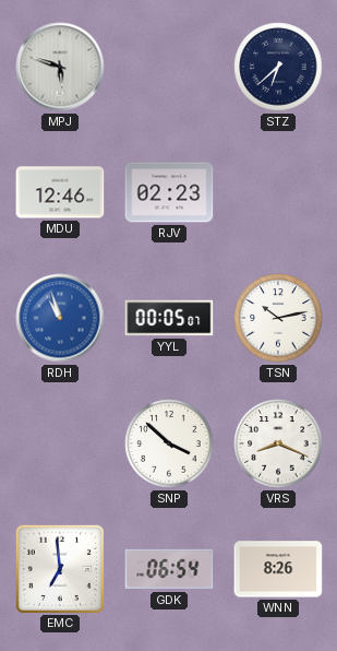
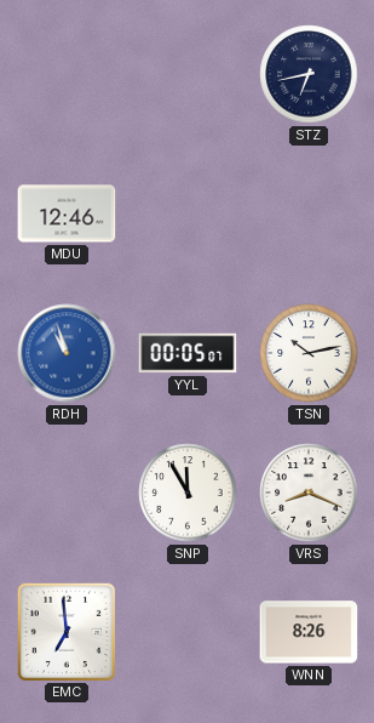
MPJ: 5:48 -> none
STZ: 6:38 -> 6:43
RJV: 02:23 -> none
SNP: 3:52 -> 11:55
GDK: 06:54 -> none
